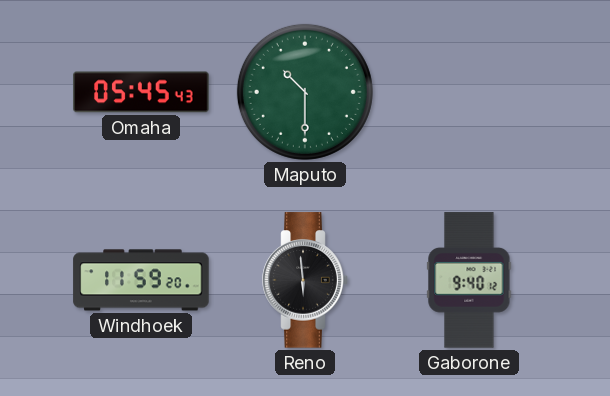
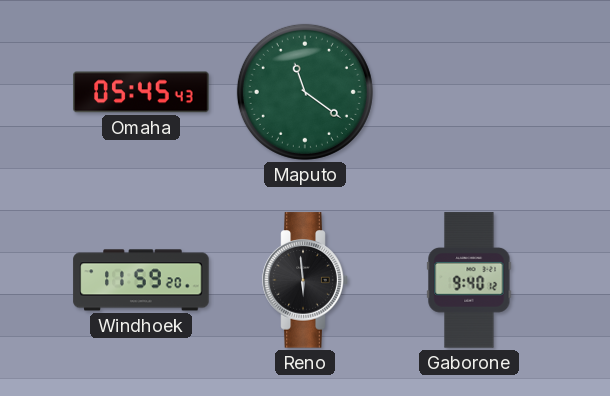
Maputo: 10:30 -> 11:21
